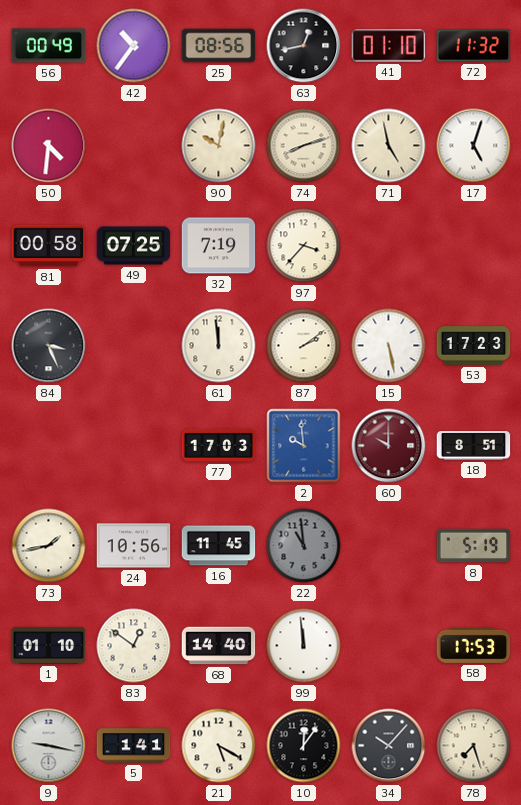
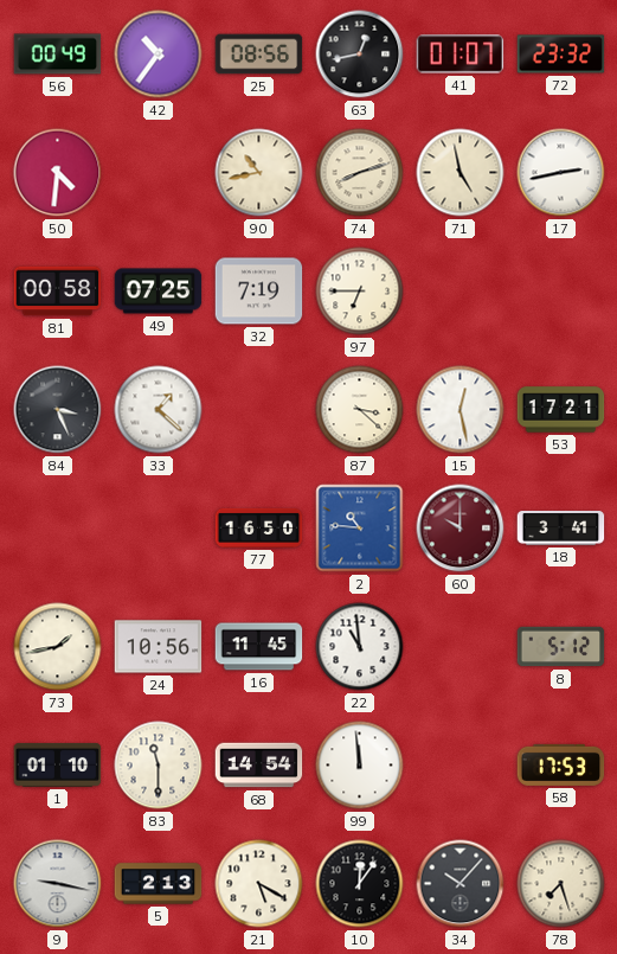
41: 01:10 -> 01:07
72: 11:32 -> 23:32
90: 10:02 -> 10:43
17: 5:03 -> 2:43
97: 3:37 -> 6:45
33: none -> 1:22
61: 11:59 -> none
87: 2:09 -> 3:22
15: 5:28 -> 12:28
53: 17:23 -> 17:21
77: 17:03 -> 16:50
2: 9:59 -> 10:46
18: 8:51 -> 3:41
22 dial: grey -> white
8: 5:19 -> 5:12
83: 12:51 -> 11:30
68: 14:40 -> 14:54
5: 1:41 -> 2:13
